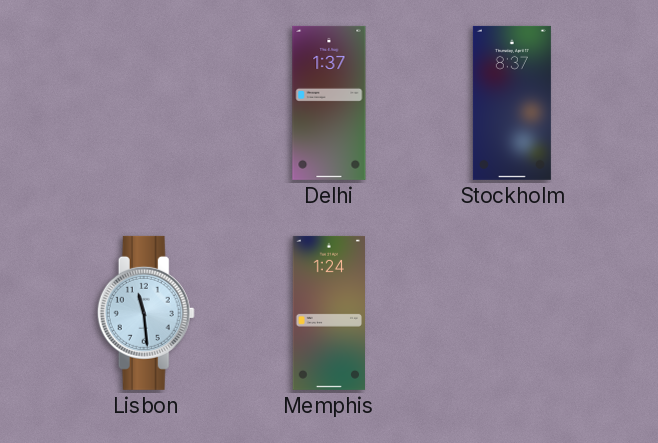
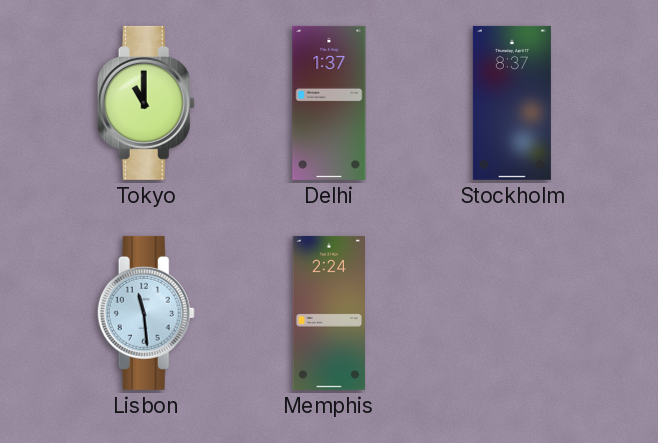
Tokyo: none -> 11:00
Memphis: 1:24 -> 2:24
